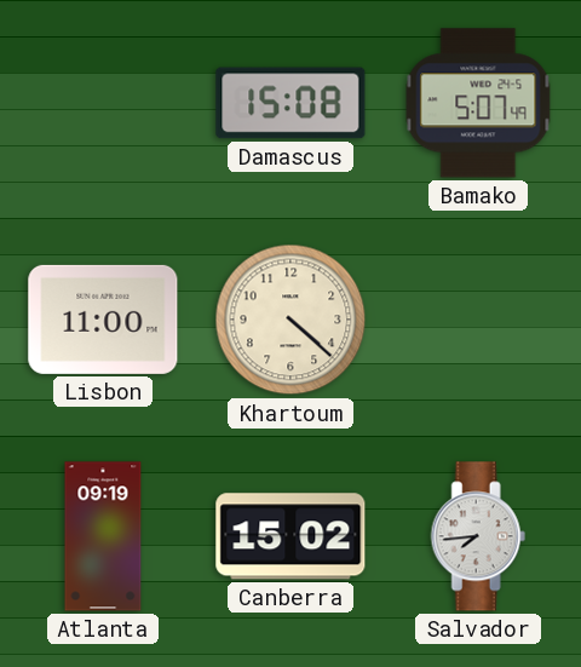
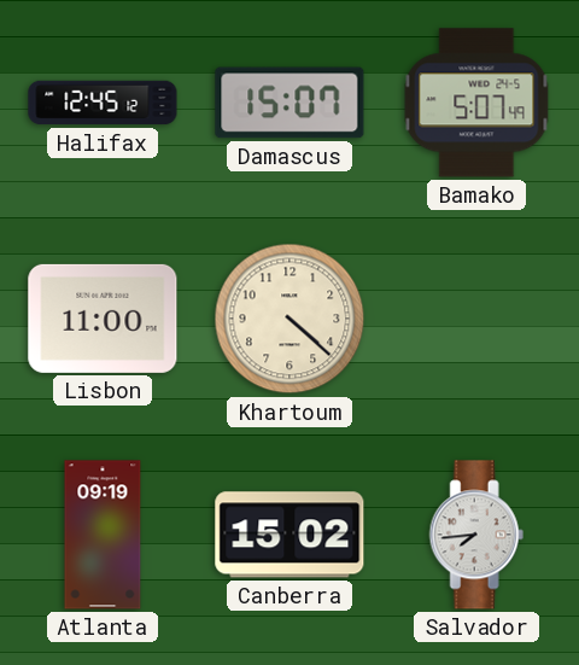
Halifax: none -> 12:45
Damascus: 15:08 -> 15:07
